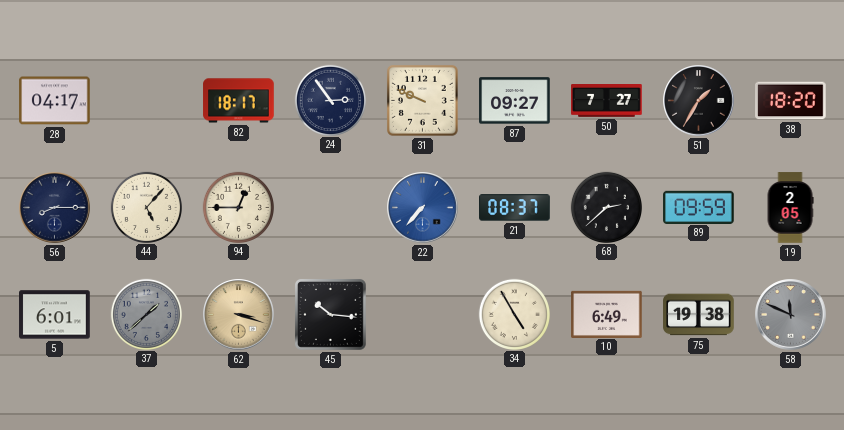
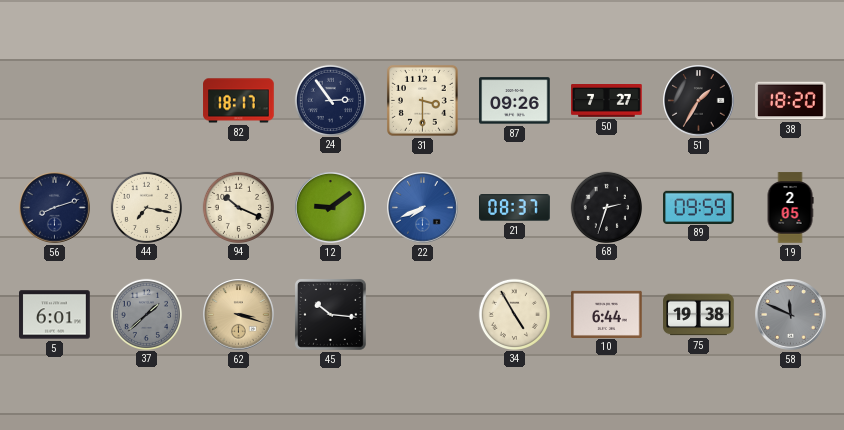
28: 04:17 -> none
31: 9:49 -> 3:30
87: 09:27 -> 09:26
56: 8:15 -> 8:12
44: 5:07 -> 7:17
94: 12:45 -> 10:19
12: none -> 9:09
22: 7:37 -> 7:41
68: 2:38 -> 2:33
10: 6:49 -> 6:44
